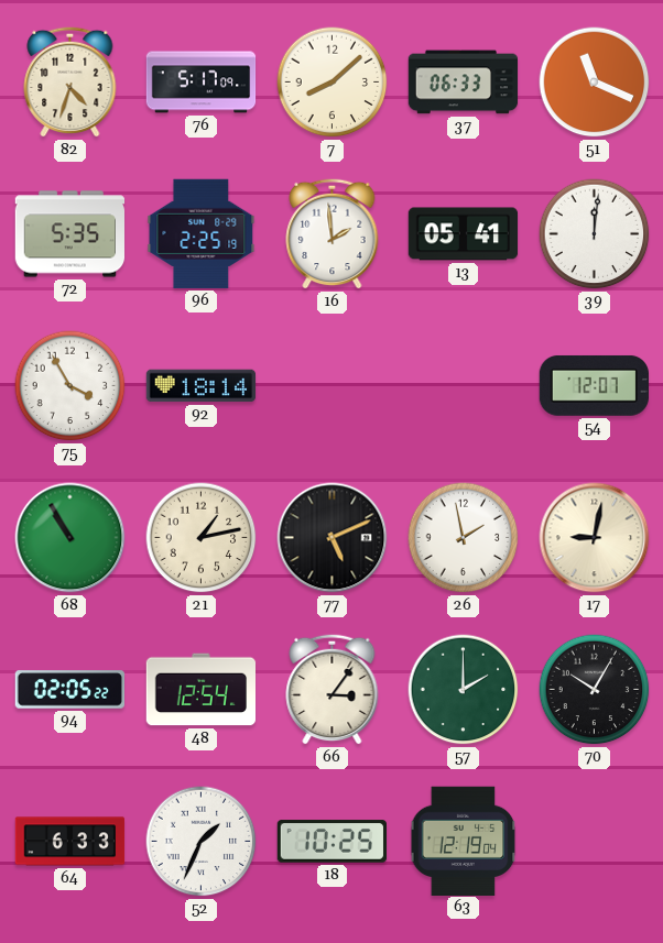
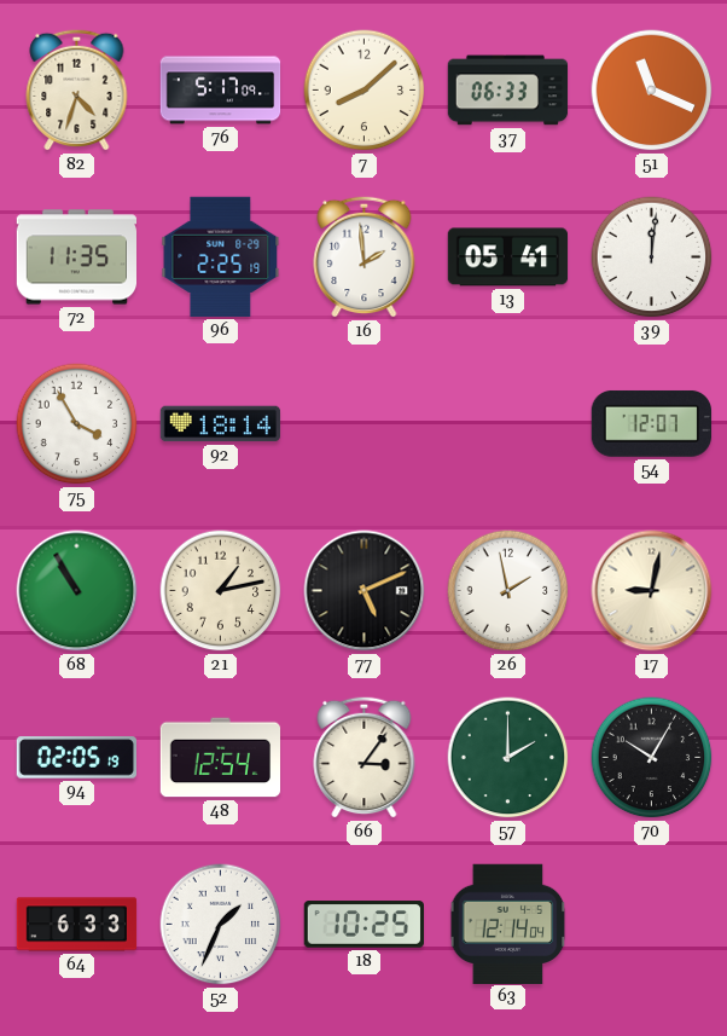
72: 5:35 -> 11:35
94: 02:05:22 -> 02:05:19
63: 12:19 -> 12:14
